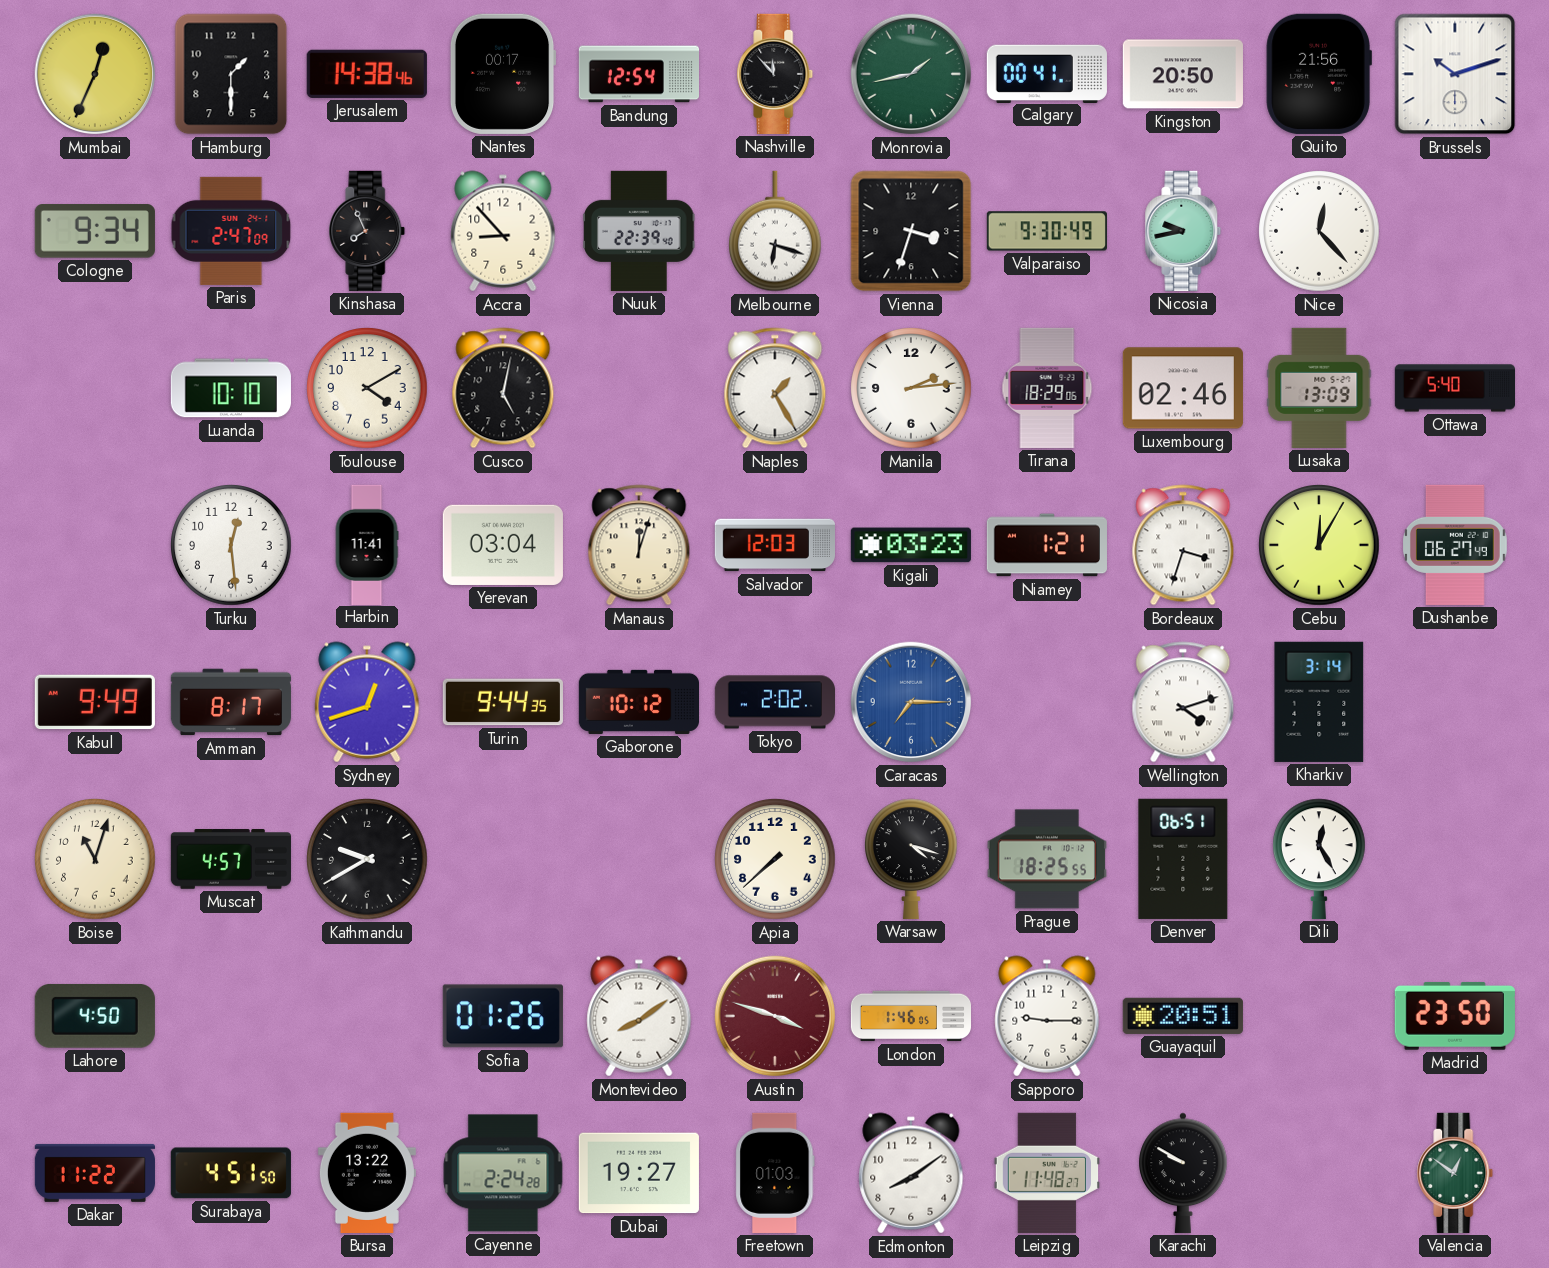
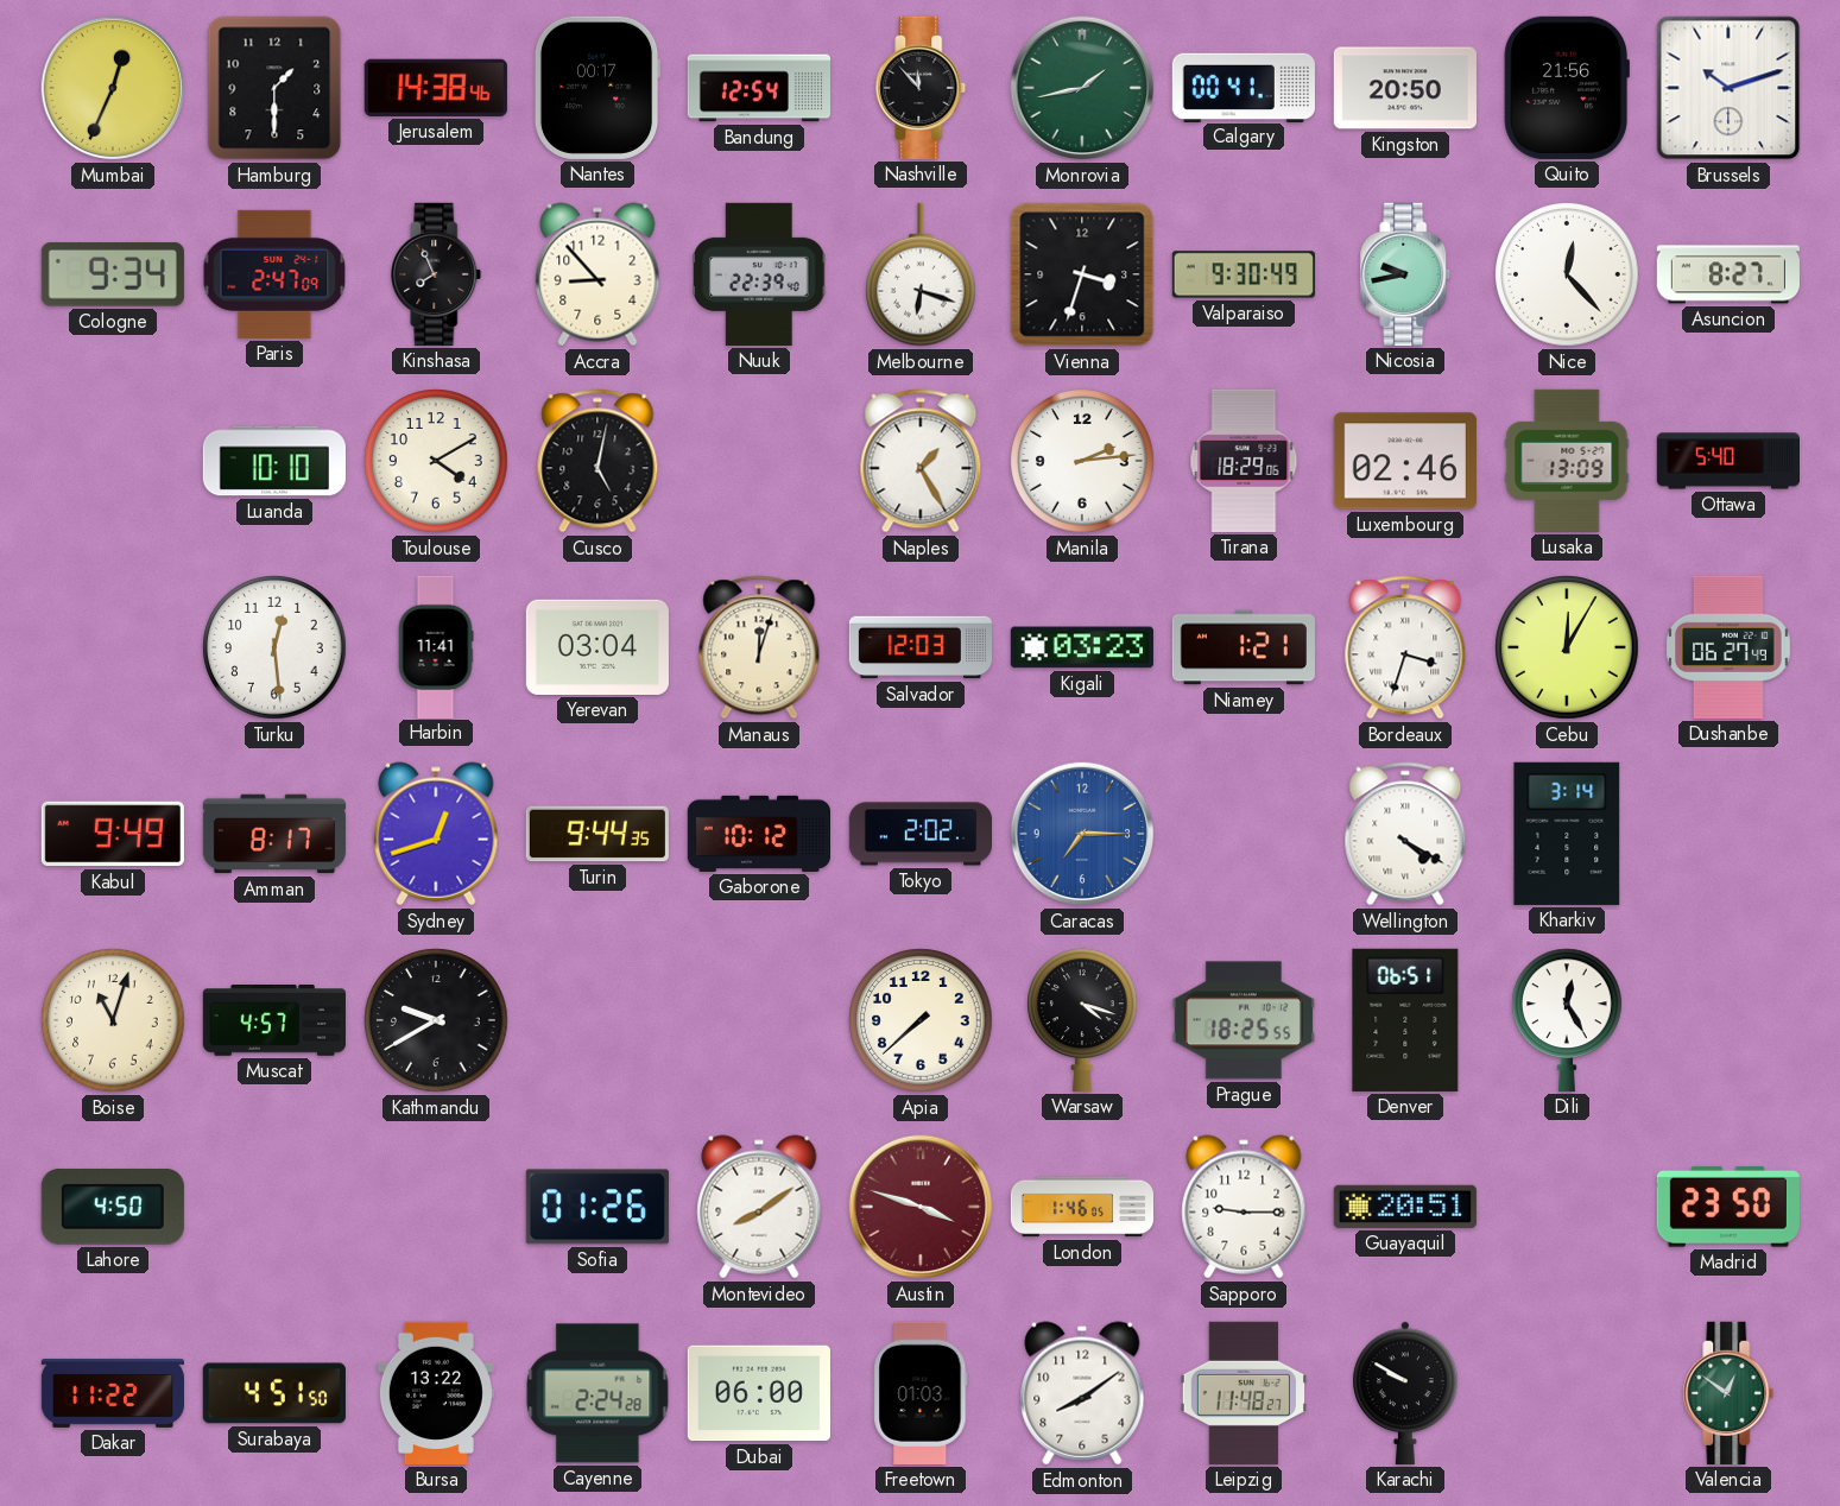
Asuncion: none -> 8:27
Wellington: 4:12 -> 4:20
Dubai: 19:27 -> 06:00
